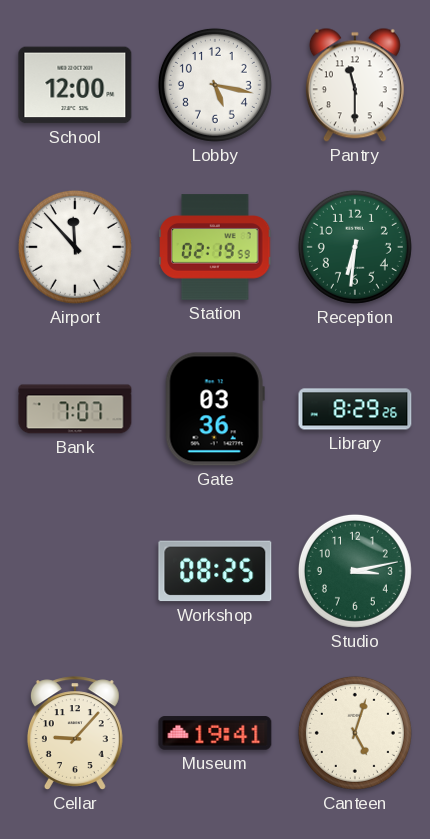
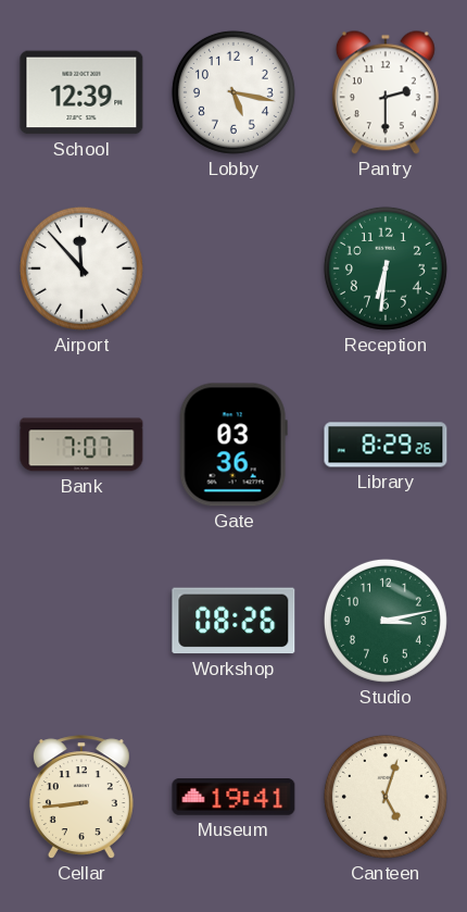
School: 12:00 -> 12:39
Pantry: 11:30 -> 2:30
Station: 02:19 -> none
Workshop: 08:25 -> 08:26
Cellar: 9:07 -> 8:44
